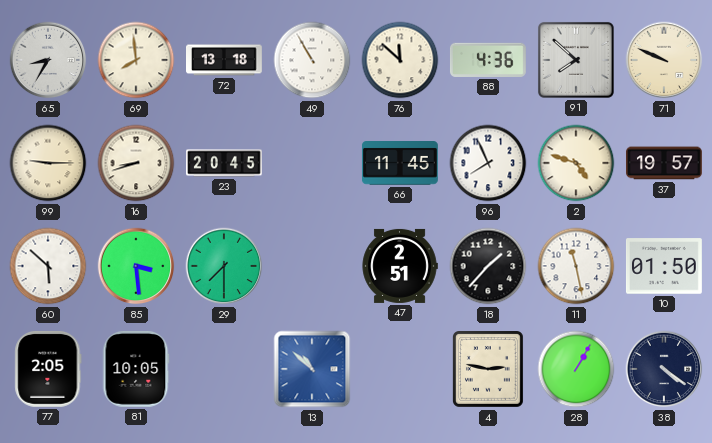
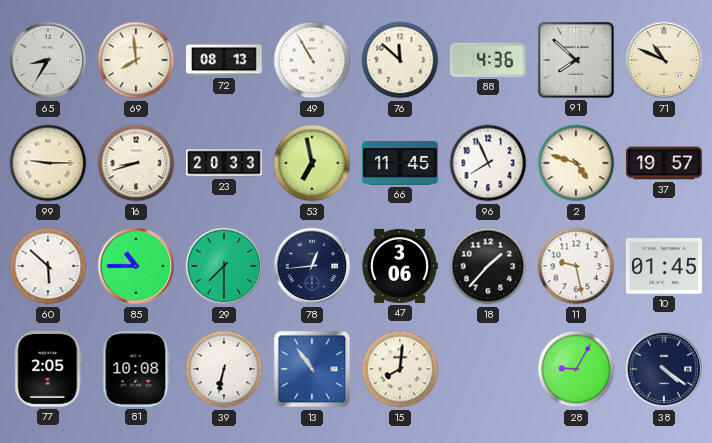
72: 13:18 -> 08:13
71: 9:49 -> 10:49
23: 20:45 -> 20:33
53: none -> 6:58
85: 3:29 -> 10:45
78: none -> 12:44
47: 2:51 -> 3:06
11: 11:28 -> 9:28
10: 01:50 -> 01:45
81: 10:05 -> 10:08
39: none -> 6:32
13: 10:52 -> 10:54
15: none -> 8:01
4: 2:47 -> none
28: 1:05 -> 9:05
